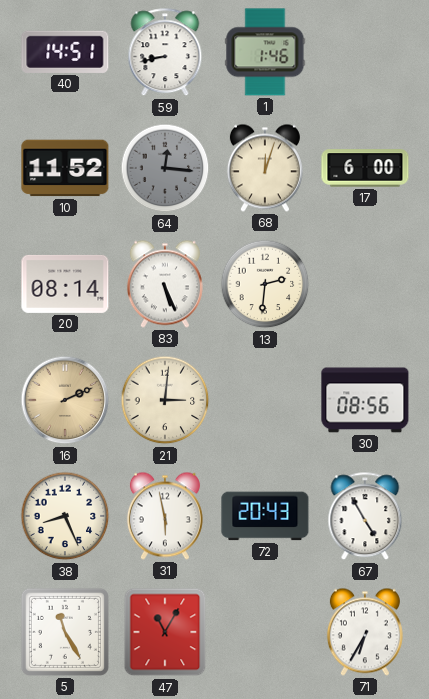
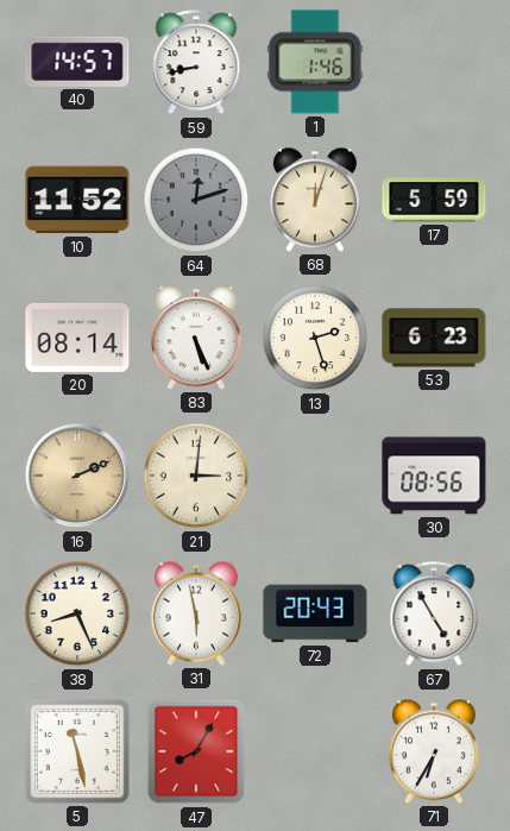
40: 14:51 -> 14:57
64: 12:16 -> 12:12
17: 6:00 -> 5:59
13: 2:31 -> 2:27
53: none -> 6:23
5: 11:25 -> 11:28
47: 11:05 -> 8:05
